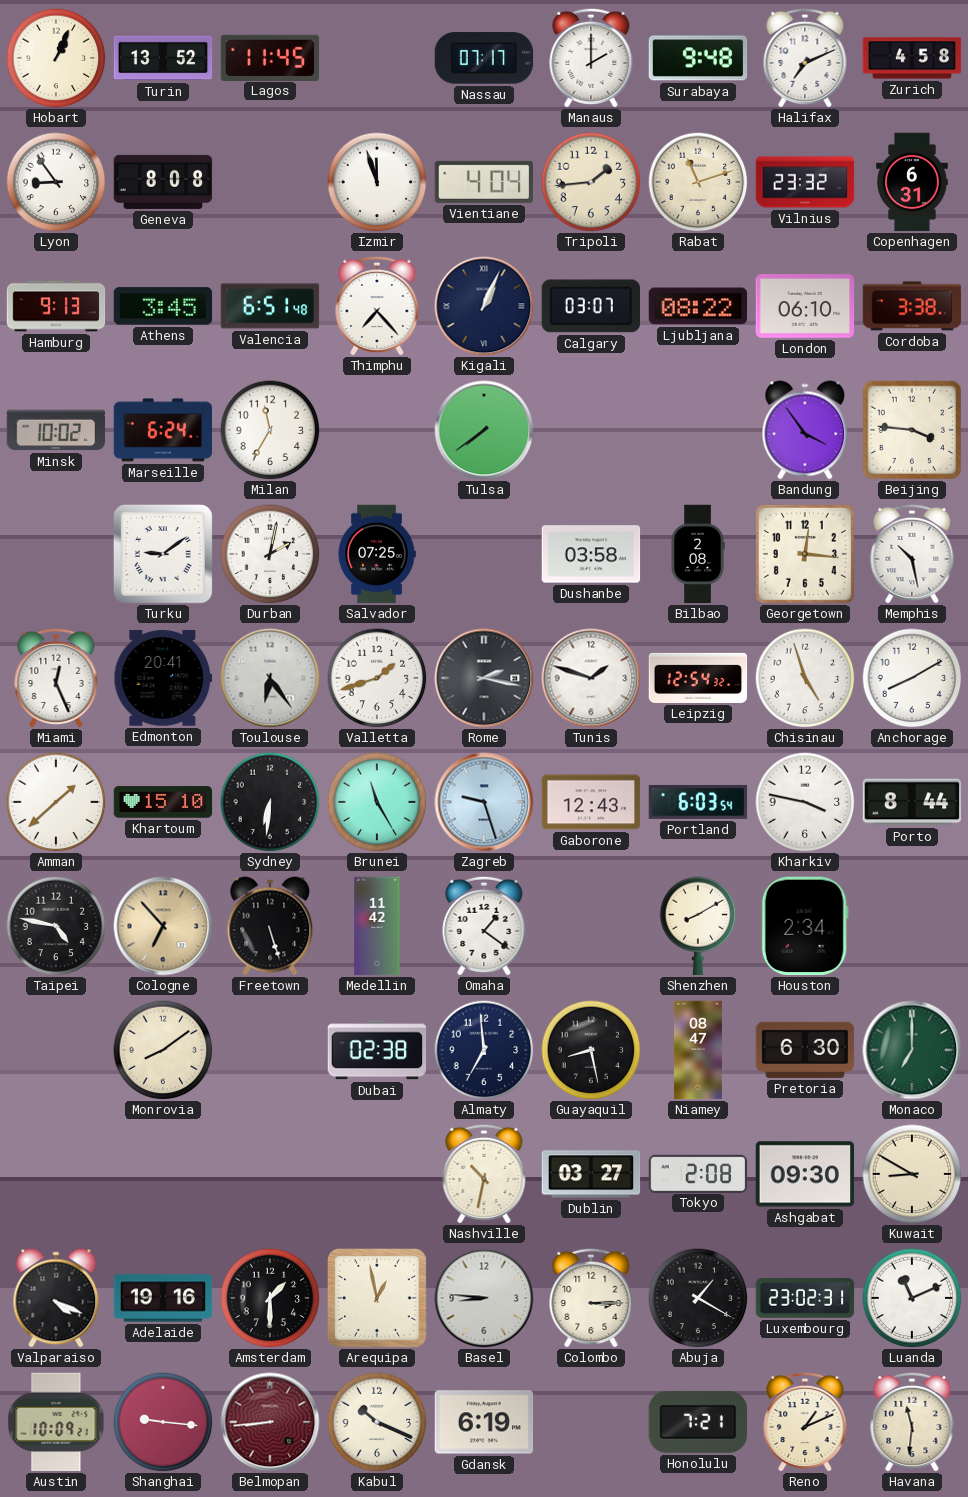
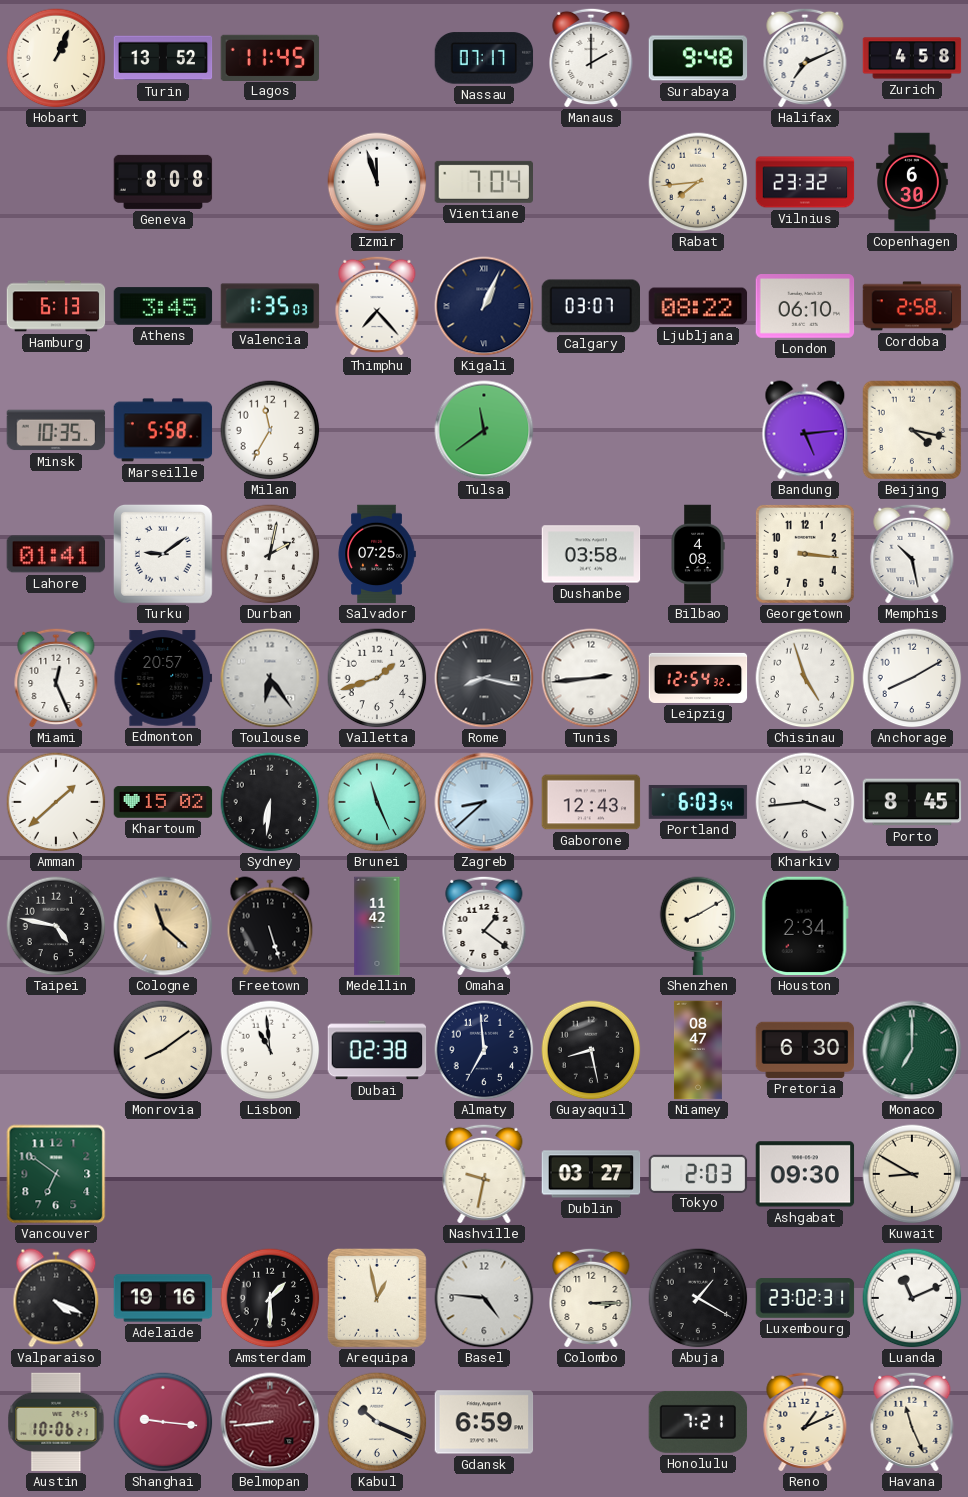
Lyon: 8:54 -> none
Vientiane: 4:04 -> 7:04
Tripoli: 1:44 -> none
Rabat: 11:12 -> 7:44
Copenhagen: 6:31 -> 6:30
Hamburg: 9:13 -> 6:13
Valencia: 6:51 -> 1:35
Cordoba: 3:38 -> 2:58
Minsk: 10:02 -> 10:35
Marseille: 6:24 -> 5:58
Tulsa: 7:39 -> 11:39
Bandung: 3:54 -> 5:14
Beijing: 3:46 -> 4:17
Lahore: none -> 01:41
Bilbao: 2:08 -> 4:08
Georgetown: 12:16 -> 3:16
Edmonton: 20:41 -> 20:57
Rome: 2:17 -> 8:17
Tunis: 1:48 -> 2:44
Khartoum: 15:10 -> 15:02
Brunei: 11:25 -> 11:26
Zagreb: 9:27 -> 8:38
Kharkiv: 3:47 -> 3:44
Porto: 8:44 -> 8:45
Cologne: 6:53 -> 11:22
Lisbon: none -> 10:59
Vancouver: none -> 6:51
Nashville: 10:32 -> 9:32
Tokyo: 2:08 -> 2:03
Basel: 8:46 -> 4:46
Austin: 10:09 -> 10:06
Gdansk: 6:19 -> 6:59
Havana: 11:31 -> 11:26
